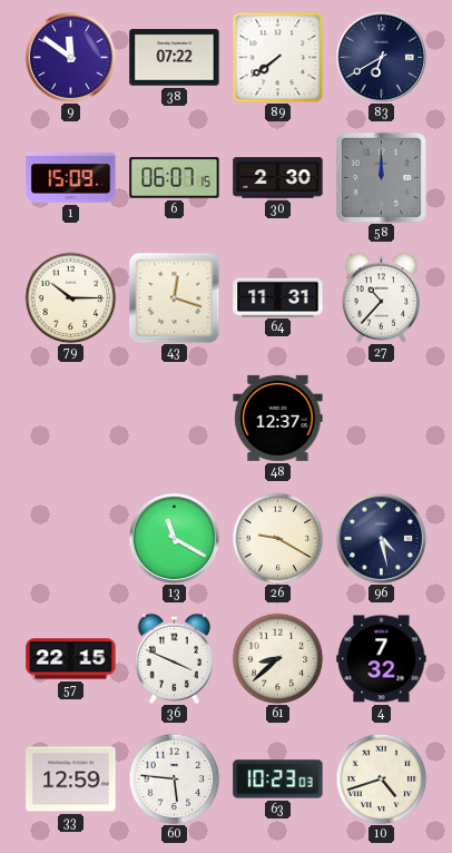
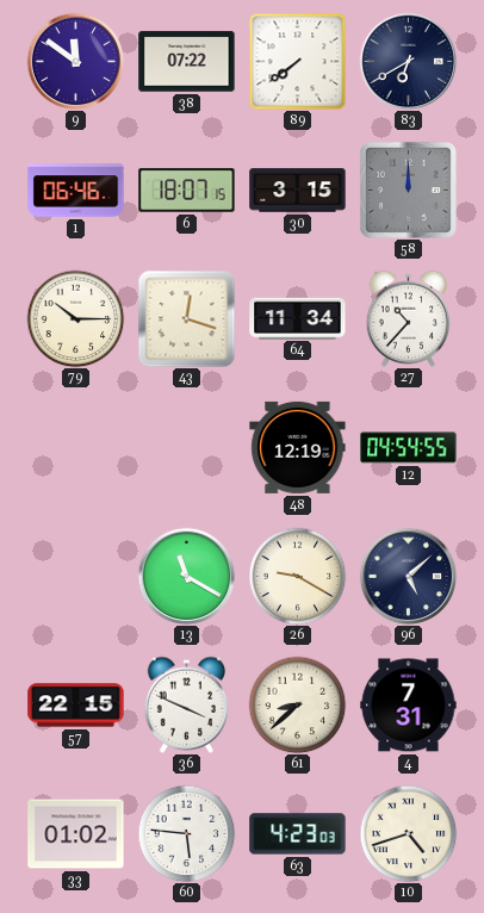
1: 15:09 -> 06:46
6: 06:07 -> 18:07
30: 2:30 -> 3:15
64: 11:31 -> 11:34
48: 12:37 -> 12:19
12: none -> 04:54
96: 4:28 -> 5:08
4: 7:32 -> 7:31
33: 12:59 -> 01:02
63: 10:23 -> 4:23
